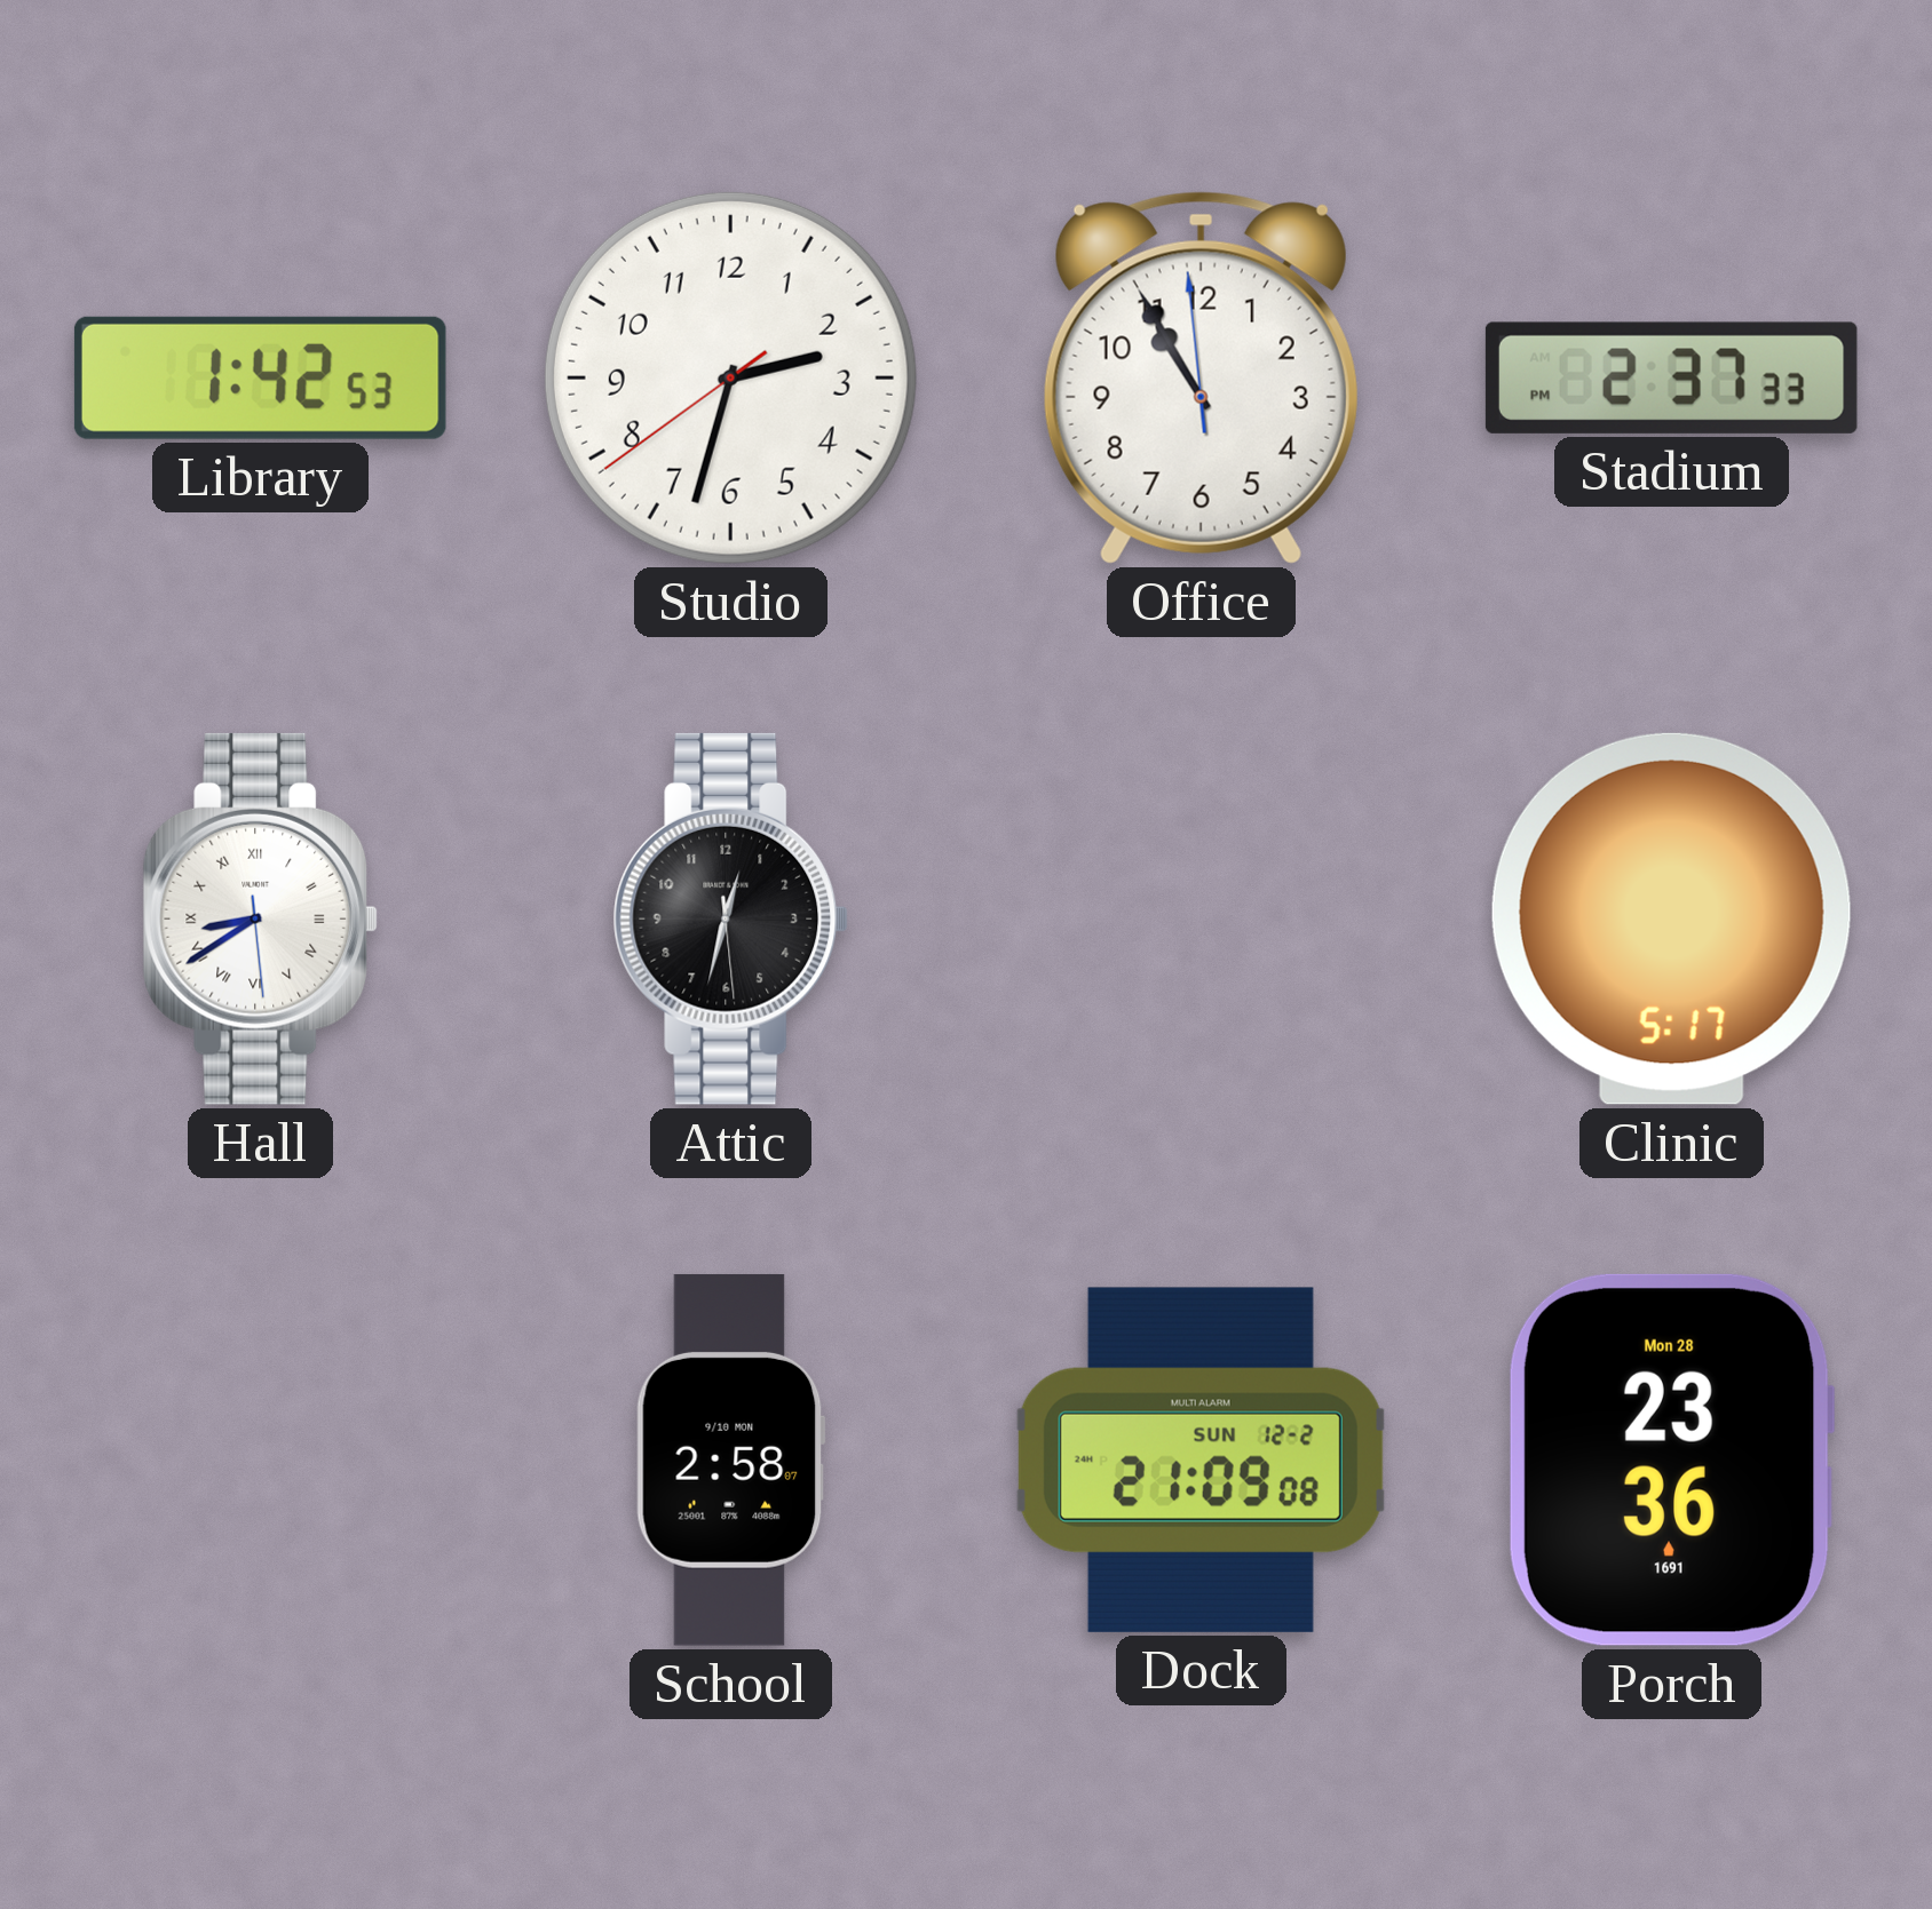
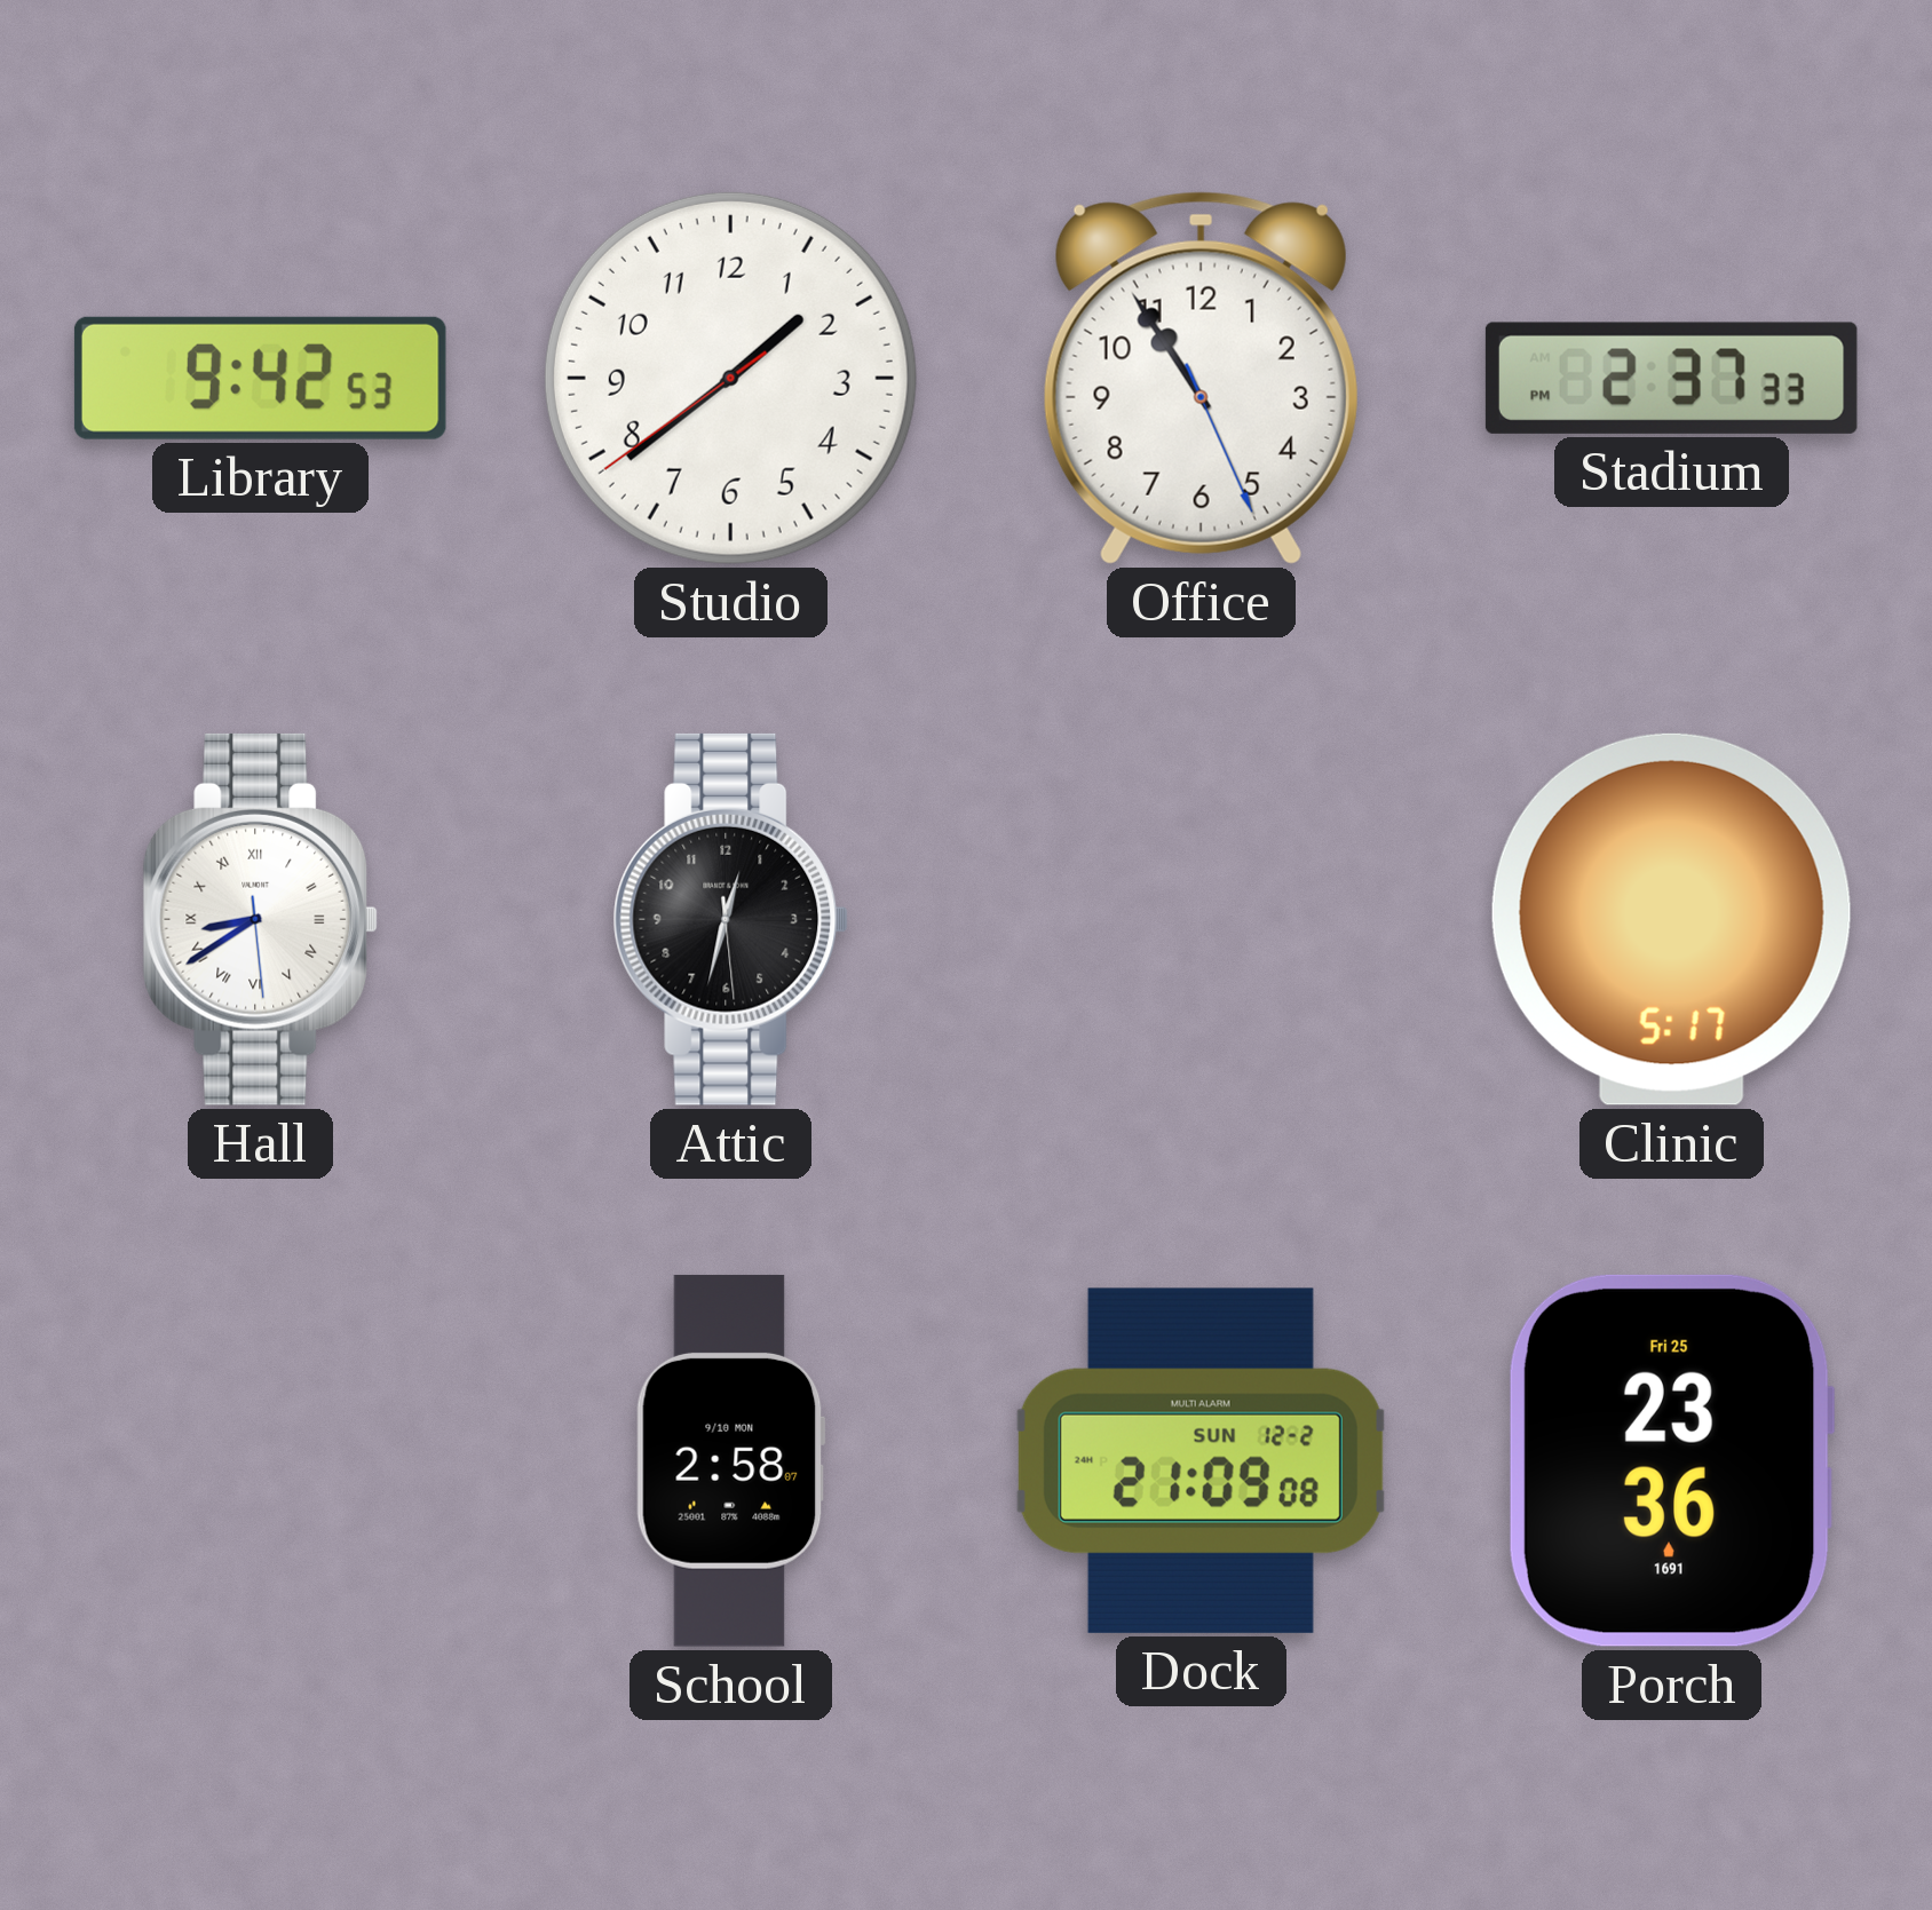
Library: 1:42 -> 9:42
Studio: 2:32 -> 1:38
Office: 10:54:59 -> 10:54:26
Porch date: Mon 28 -> Fri 25
